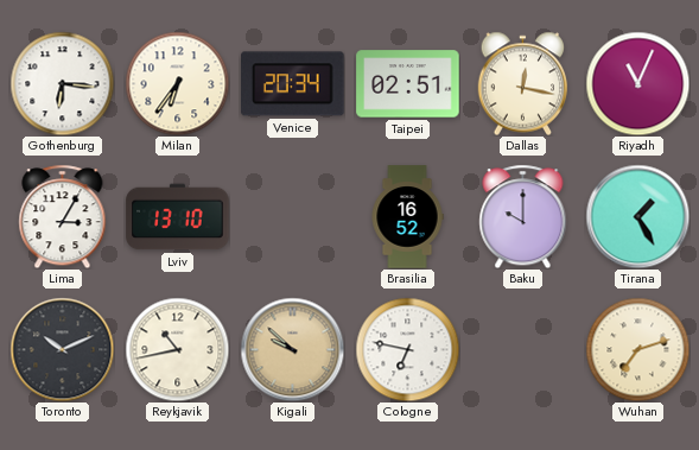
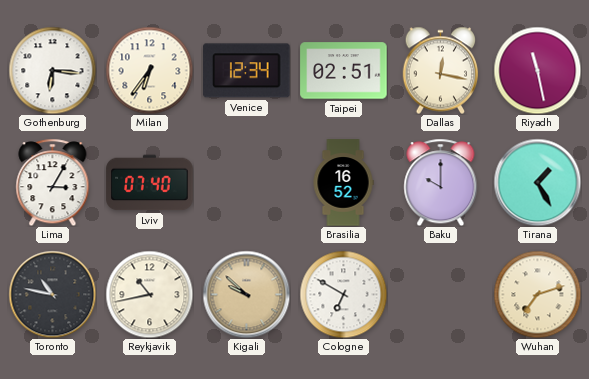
Venice: 20:34 -> 12:34
Riyadh: 11:04 -> 11:28
Lviv: 13:10 -> 07:40
Toronto: 10:11 -> 10:47
Cologne: 6:47 -> 6:50
